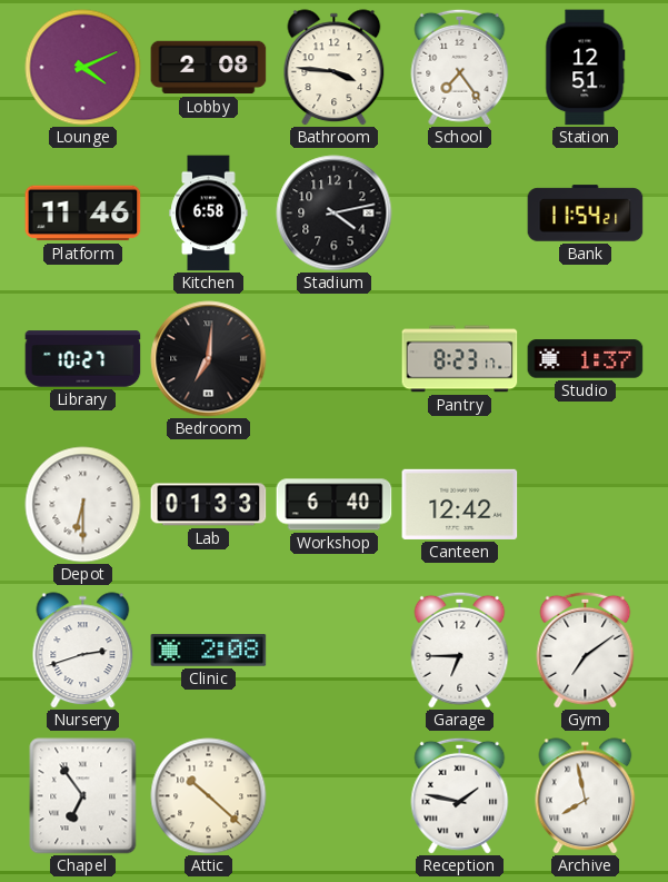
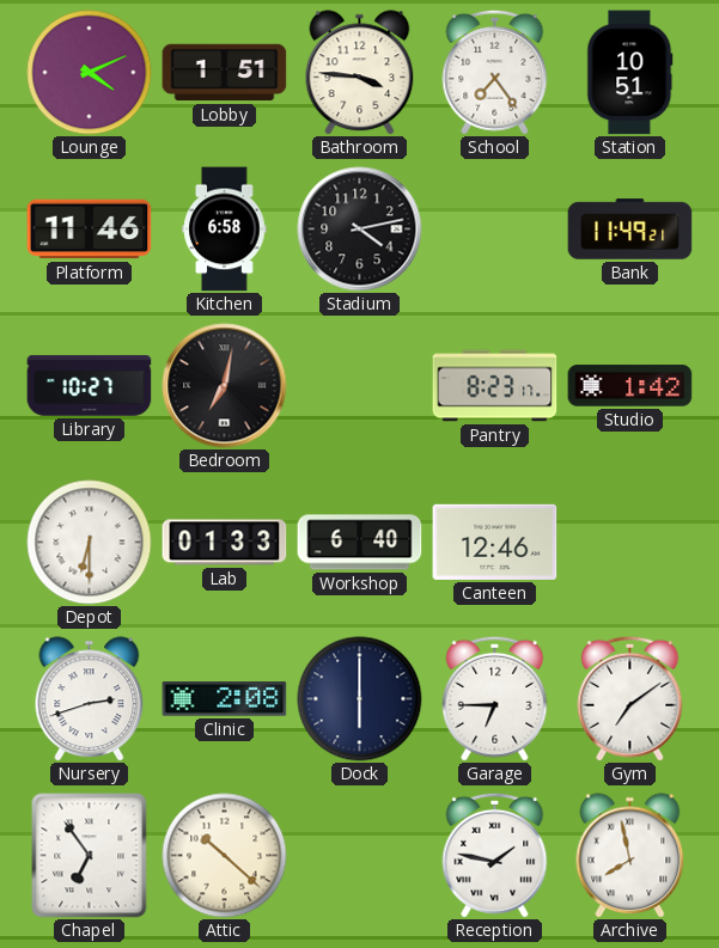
Lobby: 2:08 -> 1:51
Station: 12:51 -> 10:51
Bank: 11:54 -> 11:49
Bedroom: 7:01 -> 7:02
Studio: 1:37 -> 1:42
Canteen: 12:42 -> 12:46
Dock: none -> 6:00
